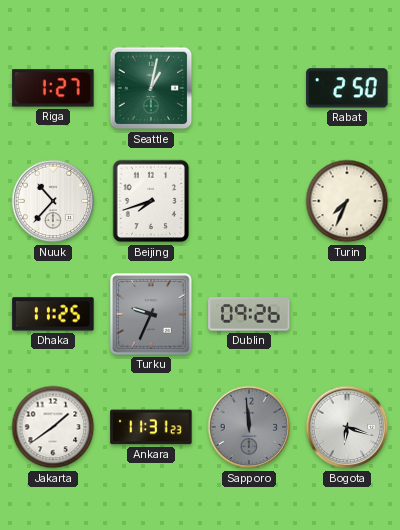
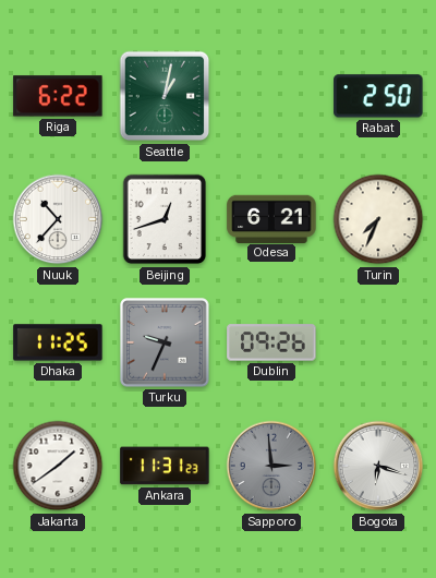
Riga: 1:27 -> 6:22
Beijing: 7:42 -> 12:42
Odesa: none -> 6:21
Sapporo: 11:59 -> 2:59
